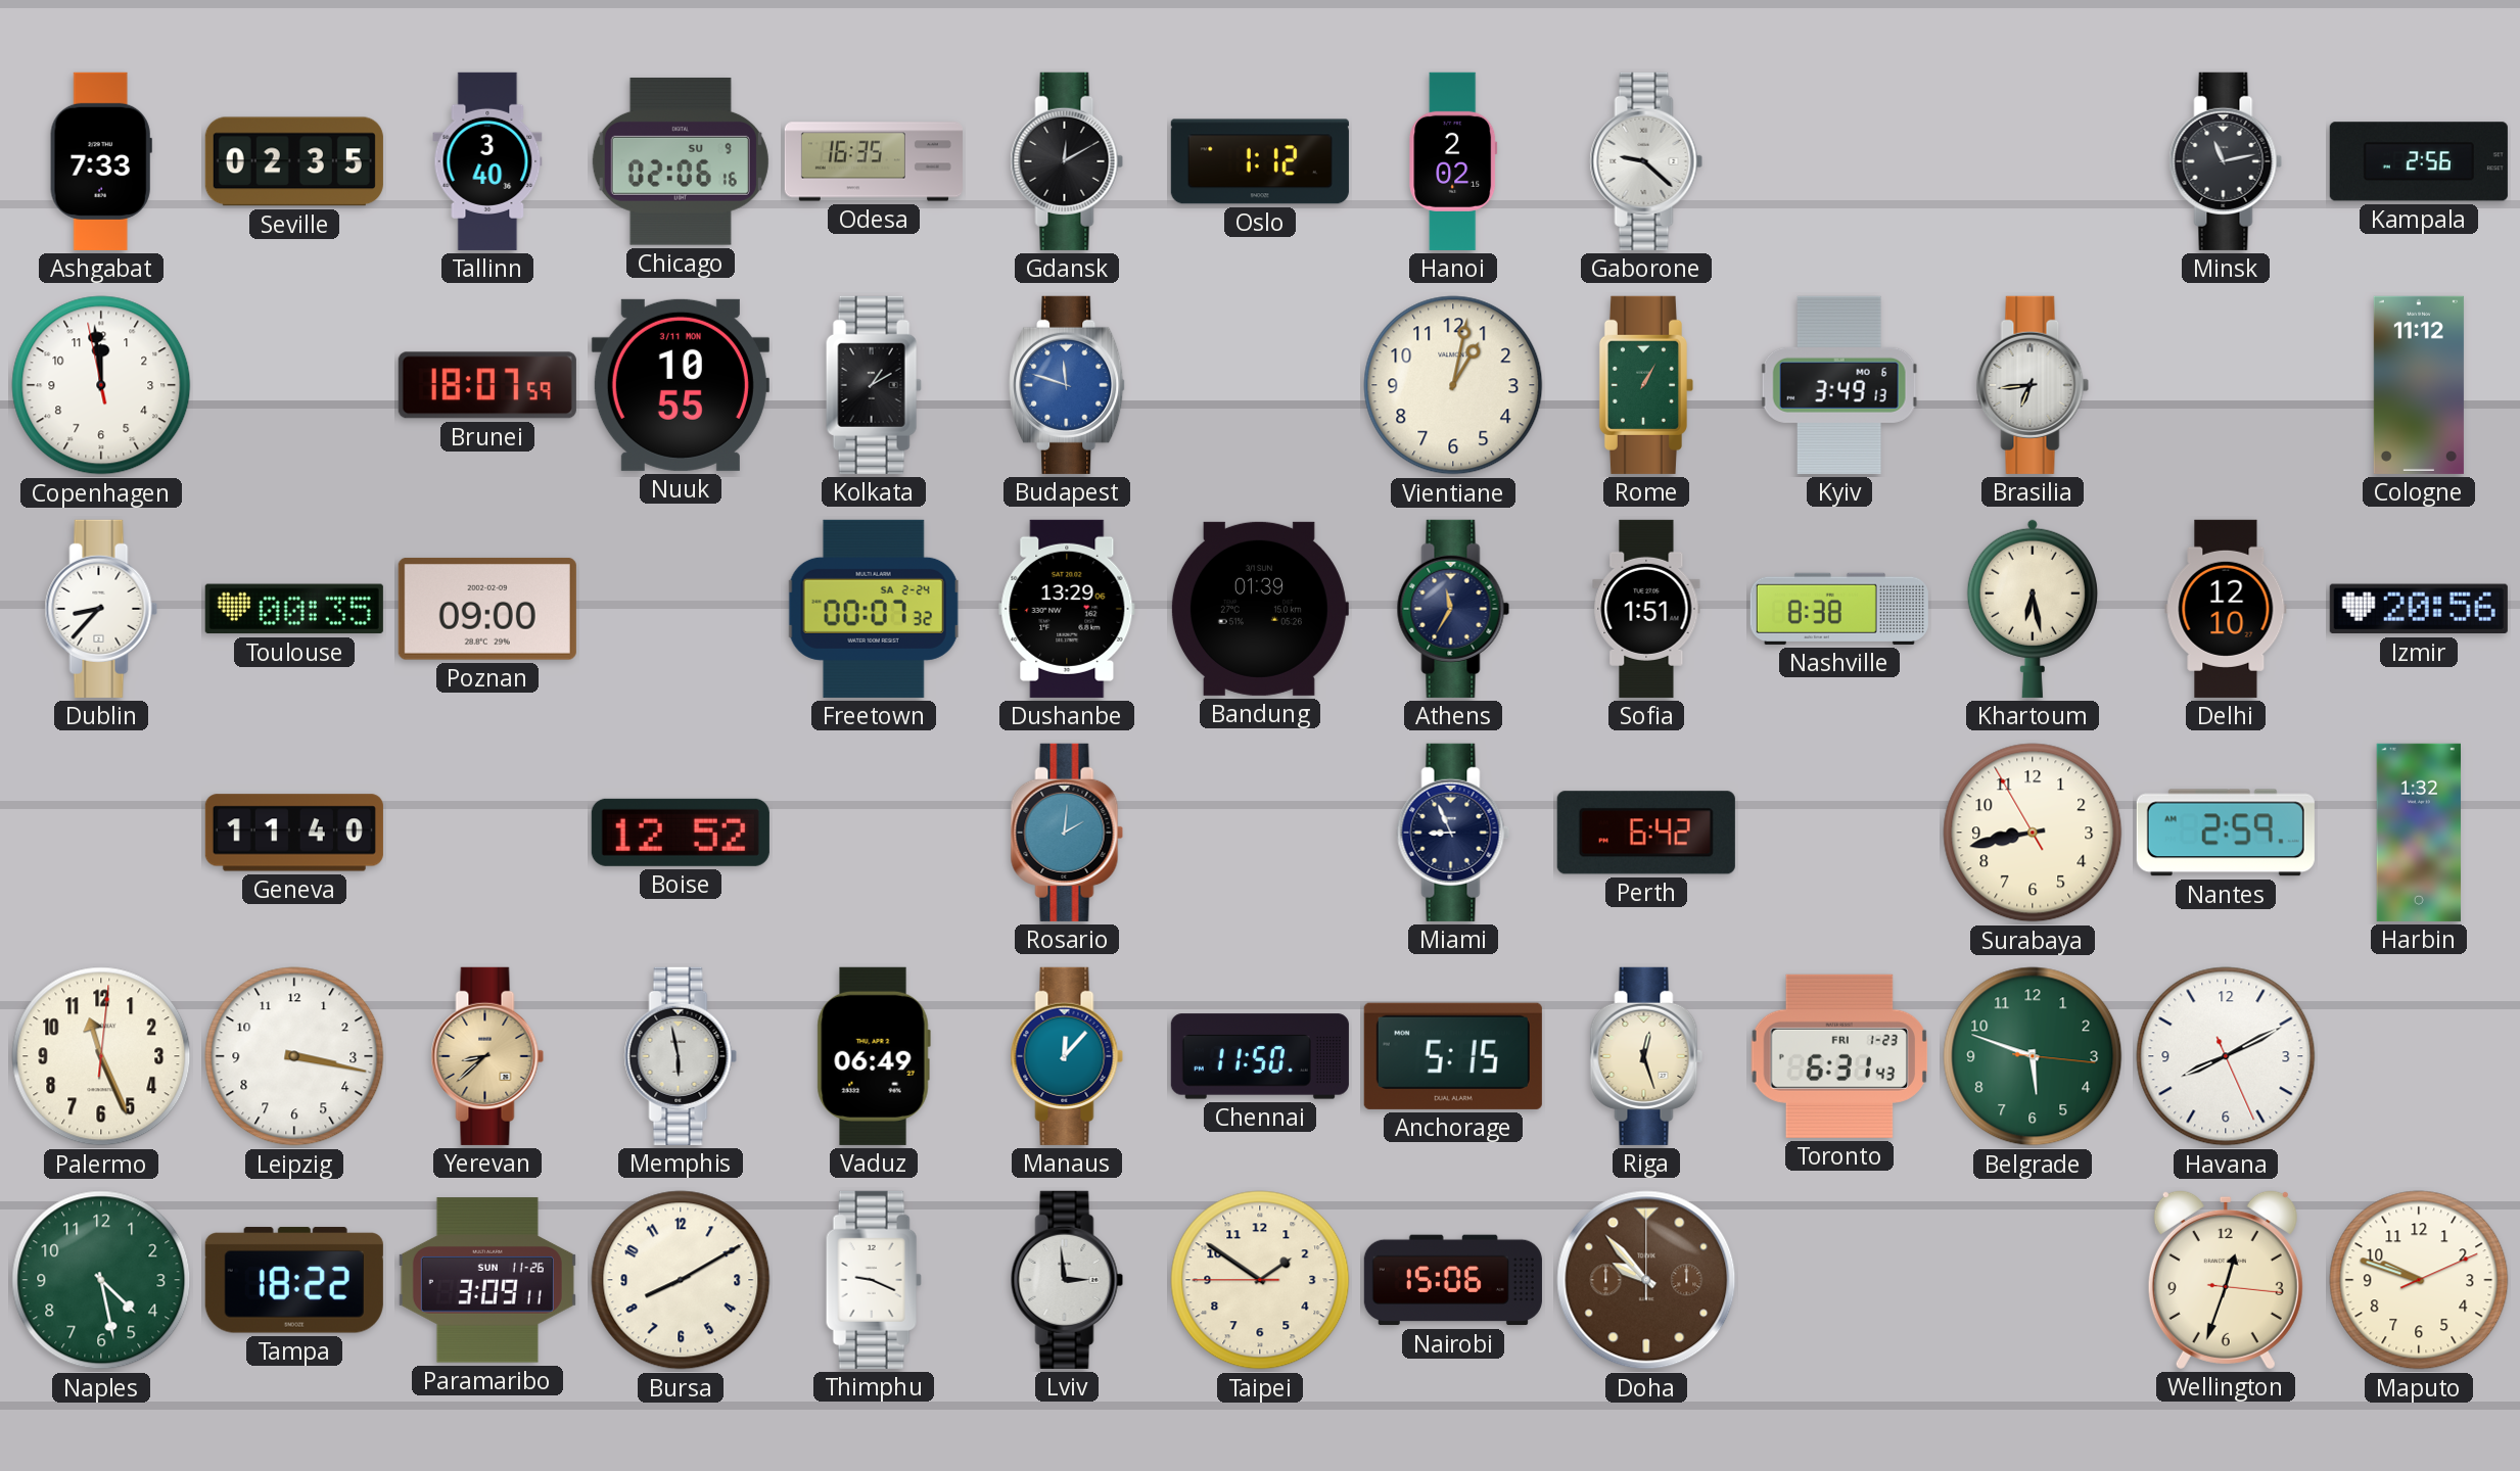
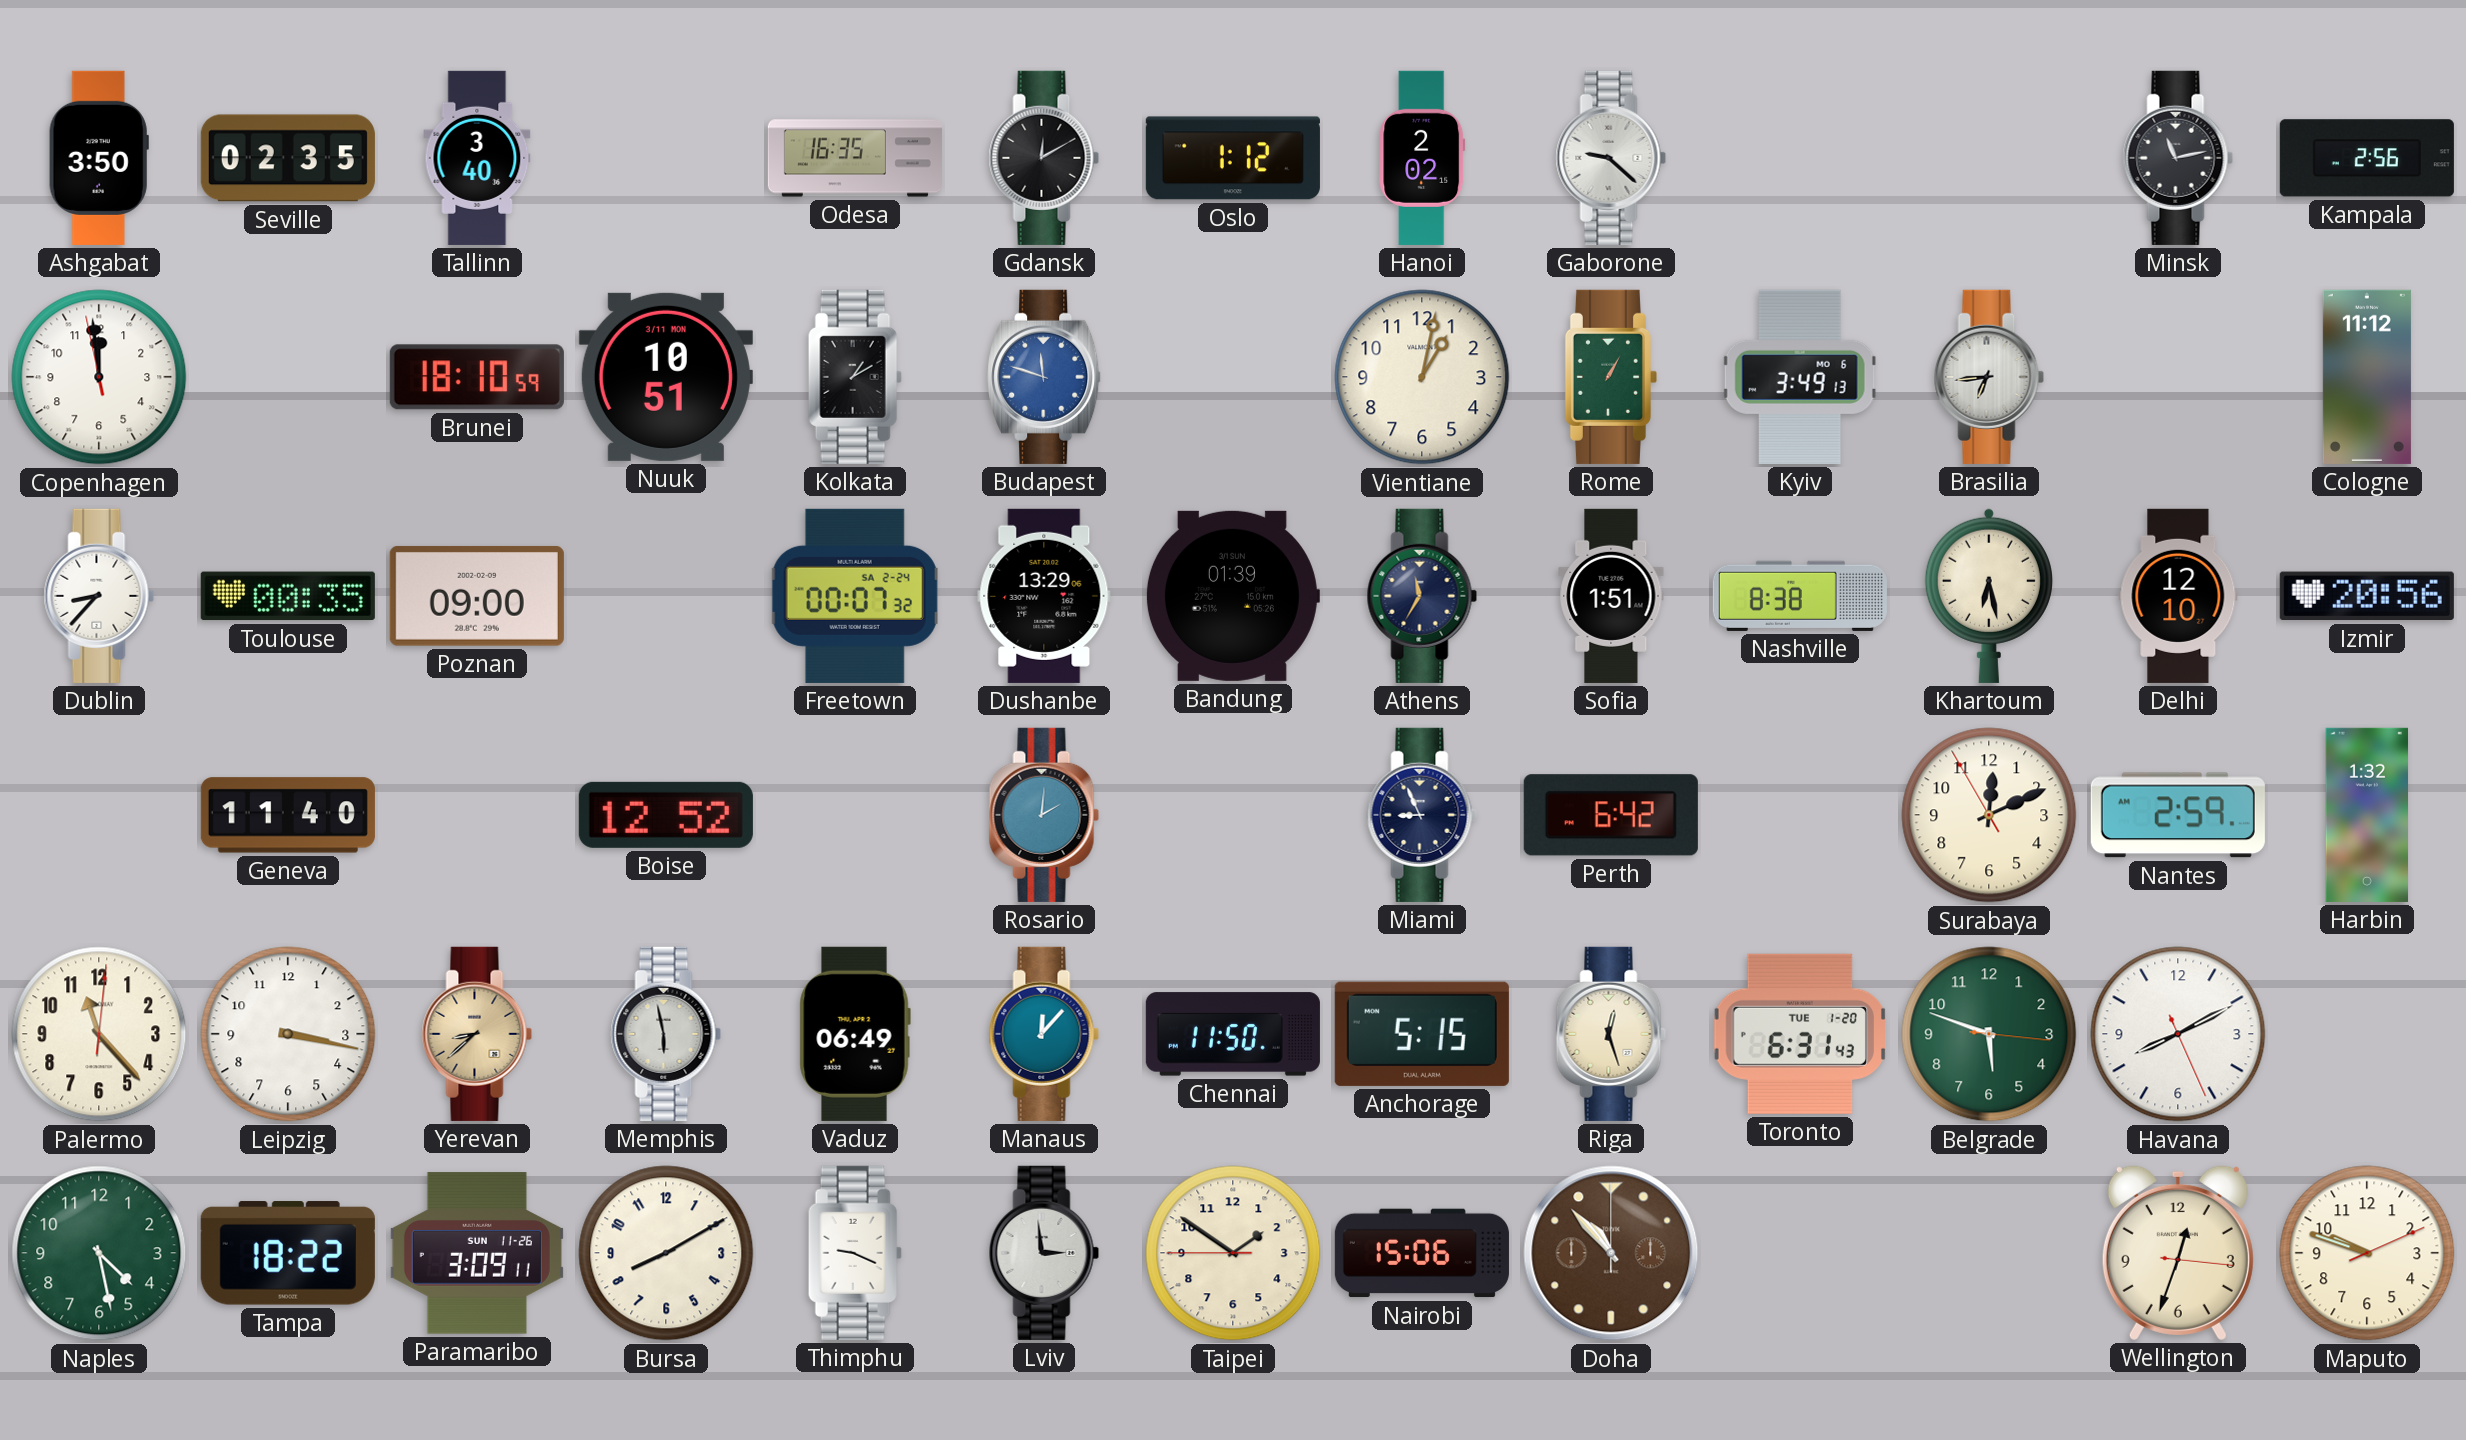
Ashgabat: 7:33 -> 3:50
Chicago: 02:06 -> none
Brunei: 18:07 -> 18:10
Nuuk: 10:55 -> 10:51
Surabaya: 8:42 -> 12:10
Palermo: 11:26 -> 11:23
Toronto date: FRI 1-23 -> TUE 1-20
Doha: 9:53 -> 10:53
